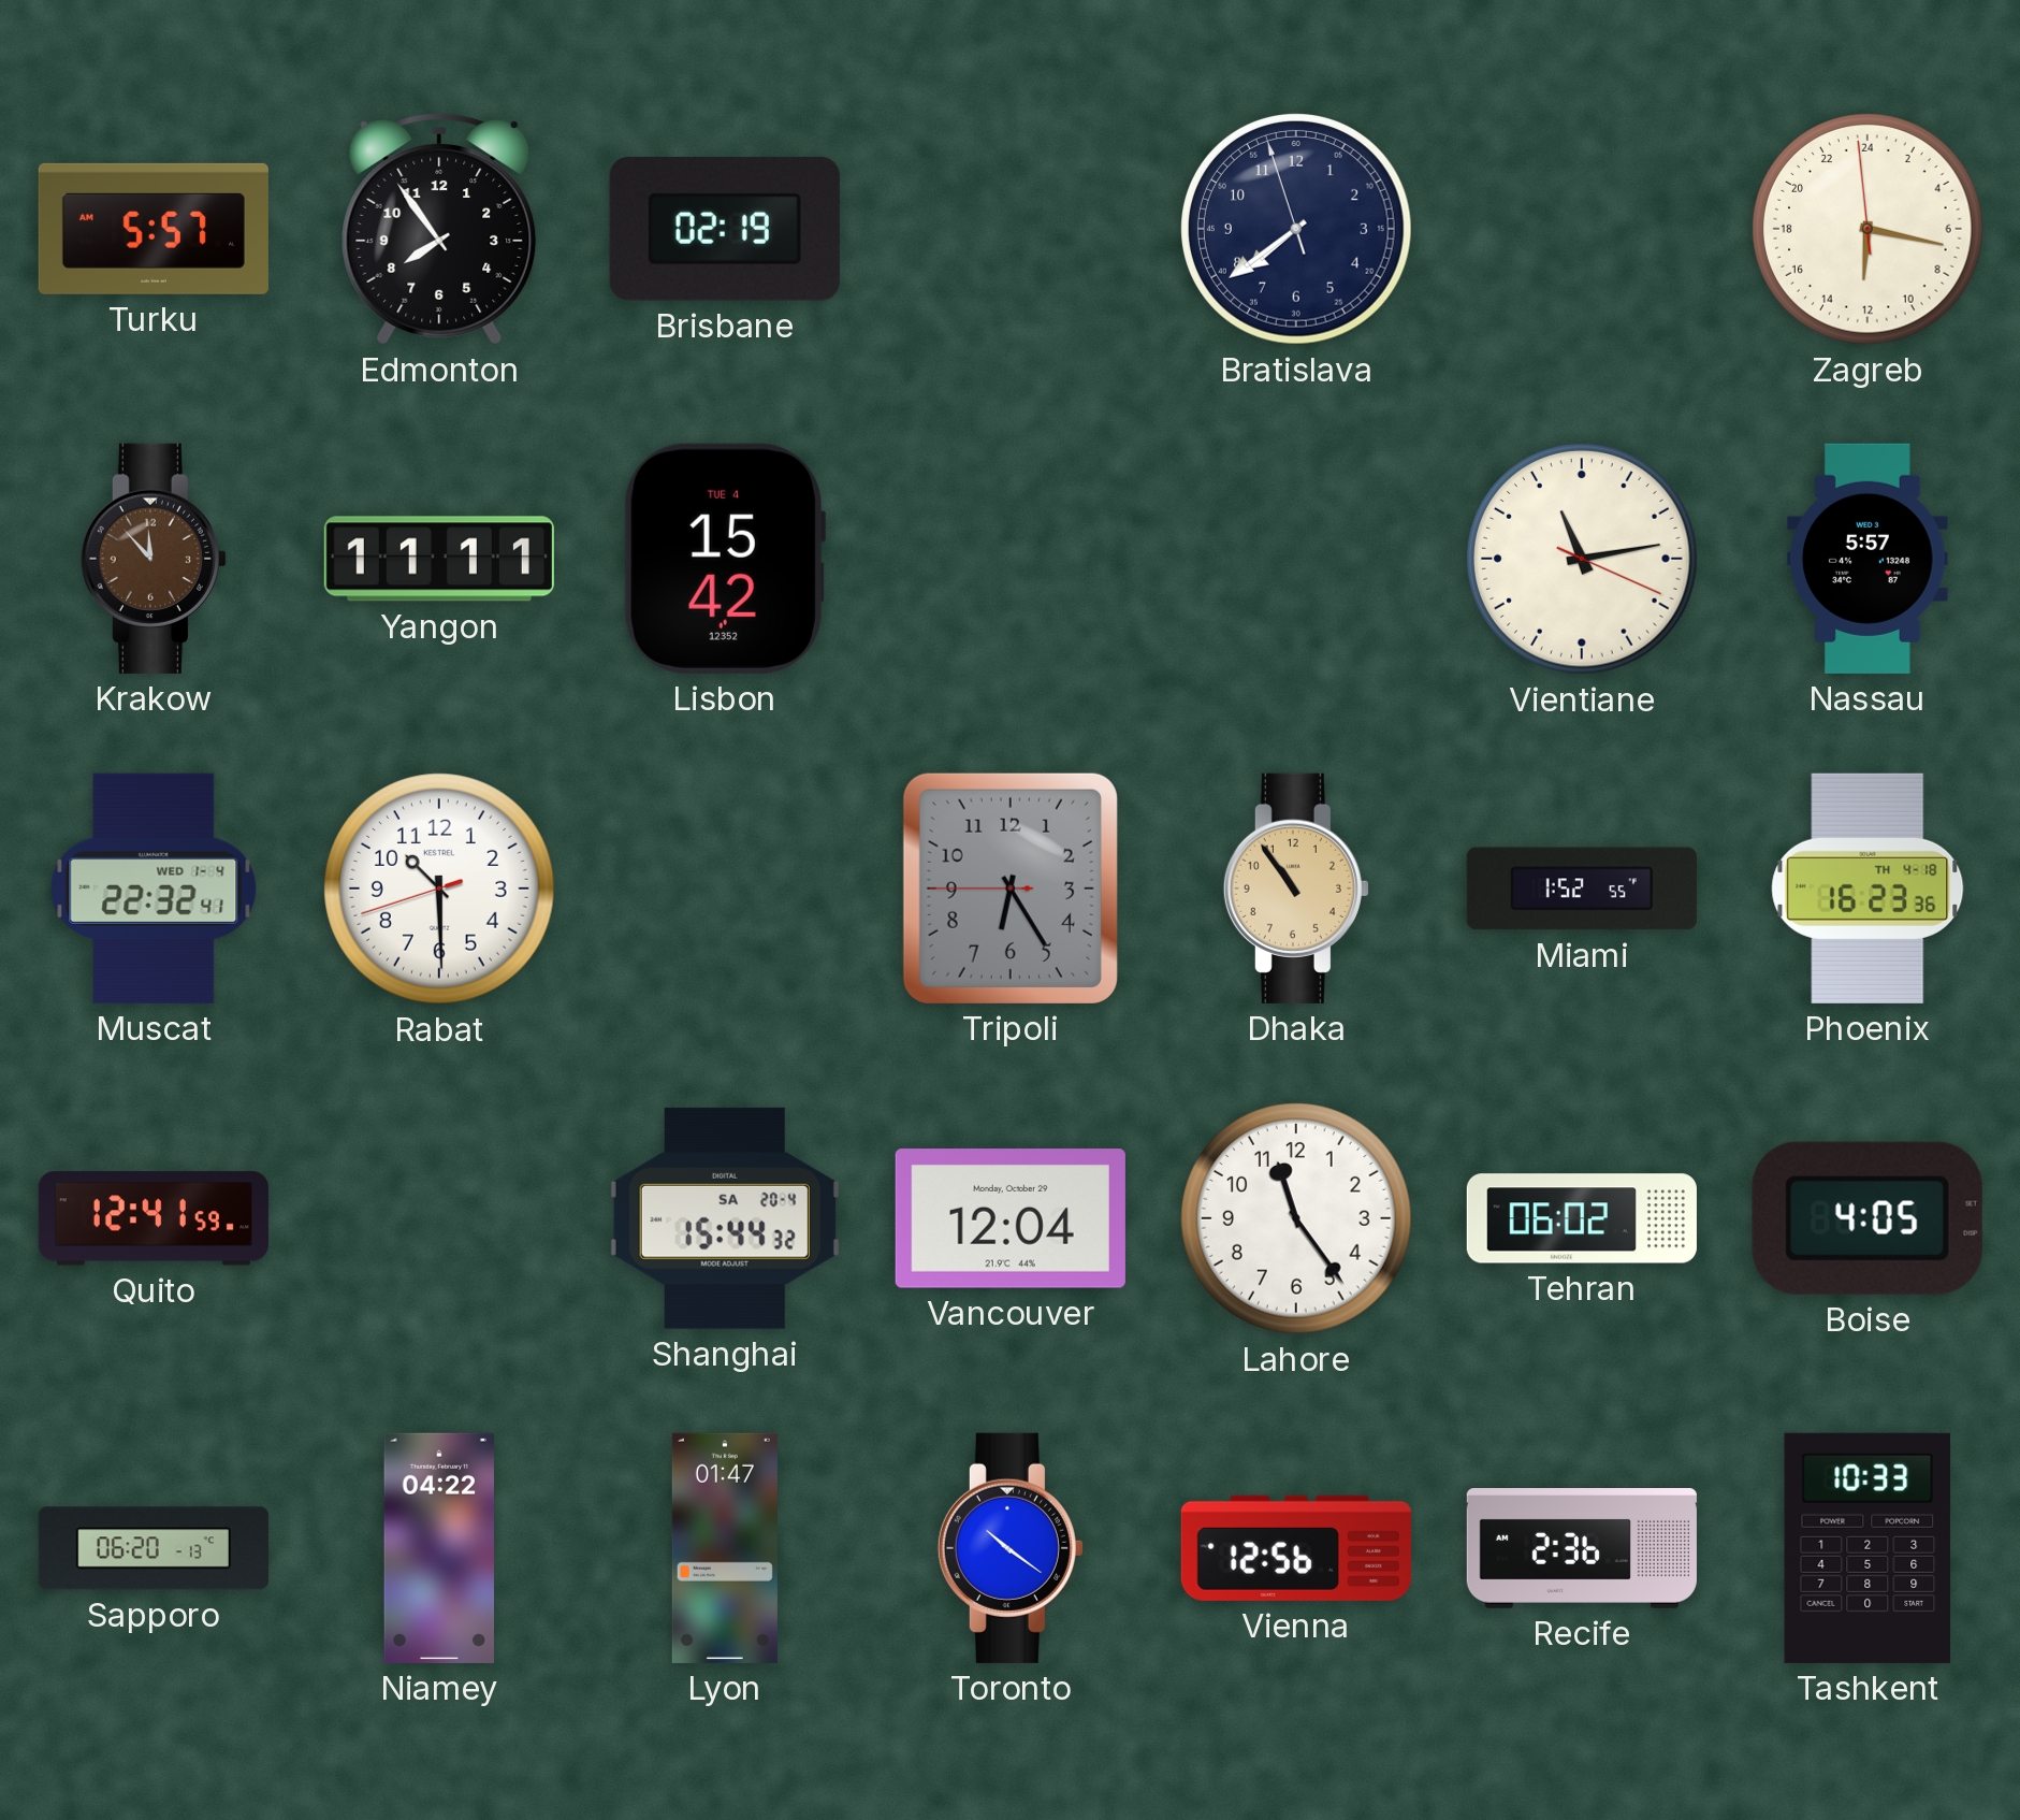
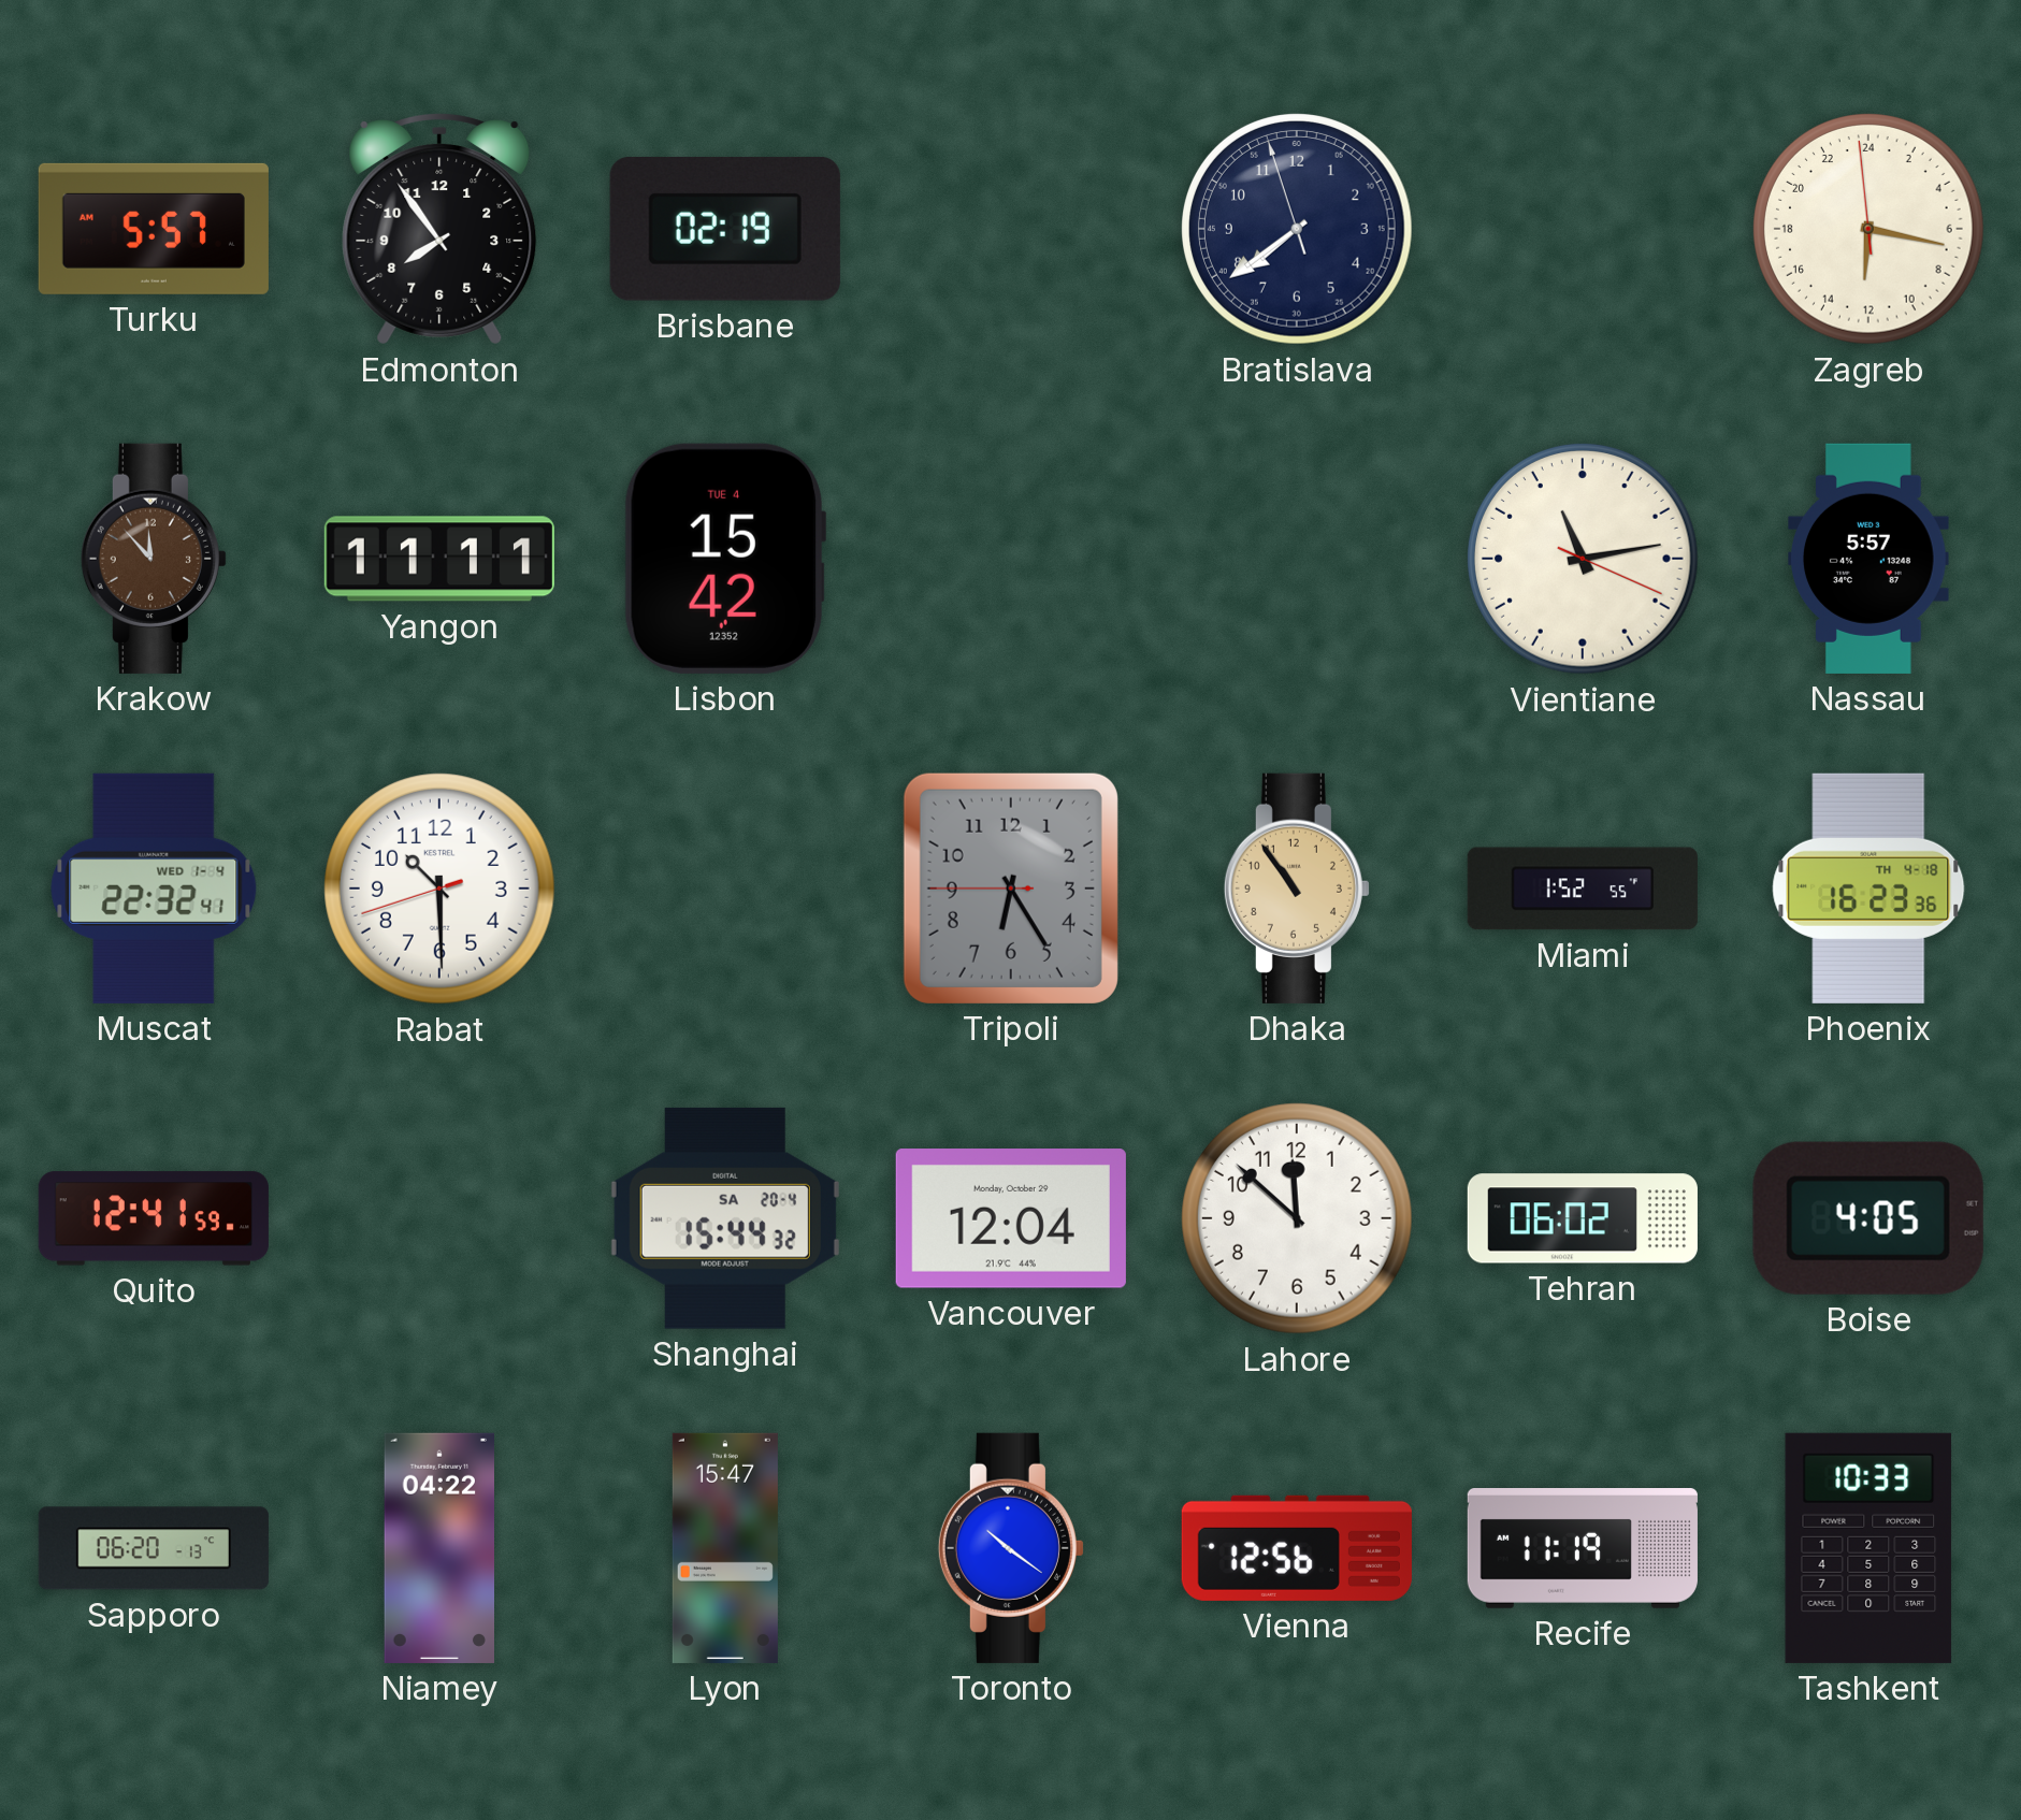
Lahore: 11:24 -> 11:52
Lyon: 01:47 -> 15:47
Recife: 2:36 -> 11:19
